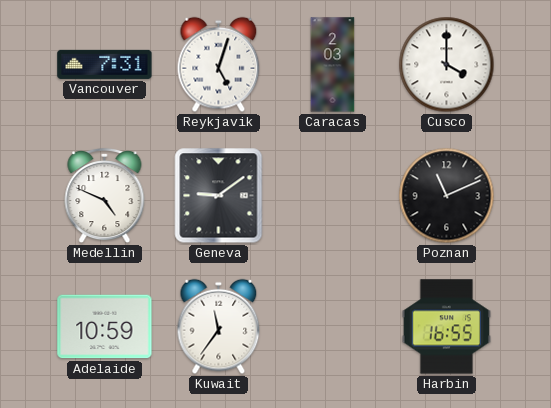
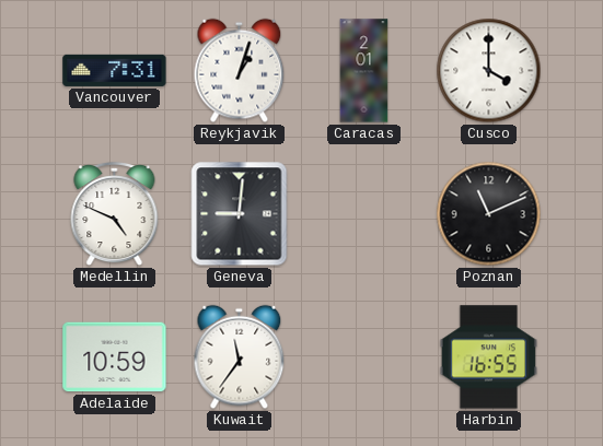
Reykjavik: 5:03 -> 1:03
Caracas: 2:03 -> 2:01
Geneva: 9:09 -> 9:01
